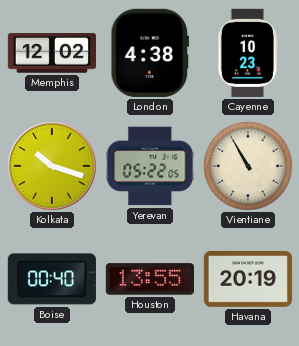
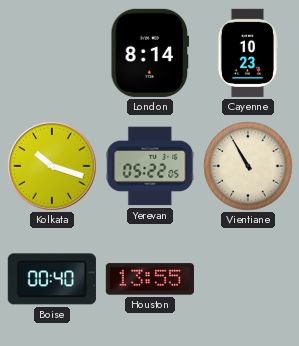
Memphis: 12:02 -> none
London: 4:38 -> 8:14
Havana: 20:19 -> none
